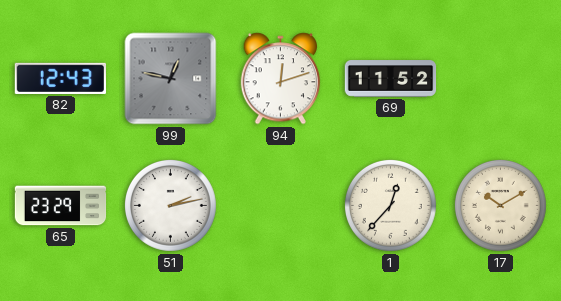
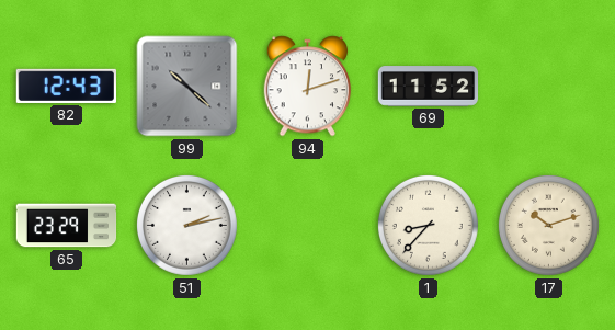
99: 12:47 -> 10:22
1: 12:37 -> 8:37
17: 10:10 -> 10:12
